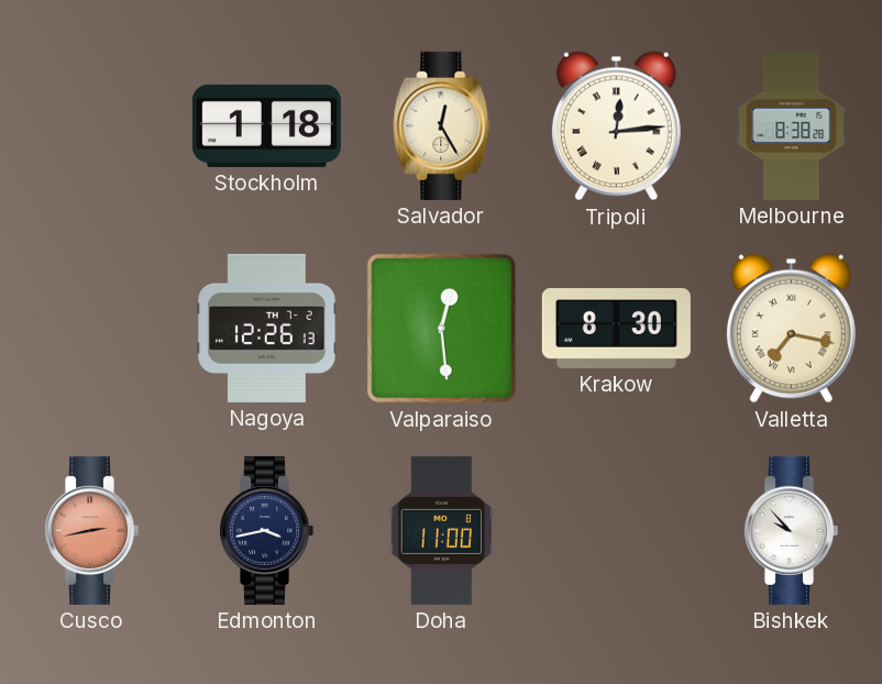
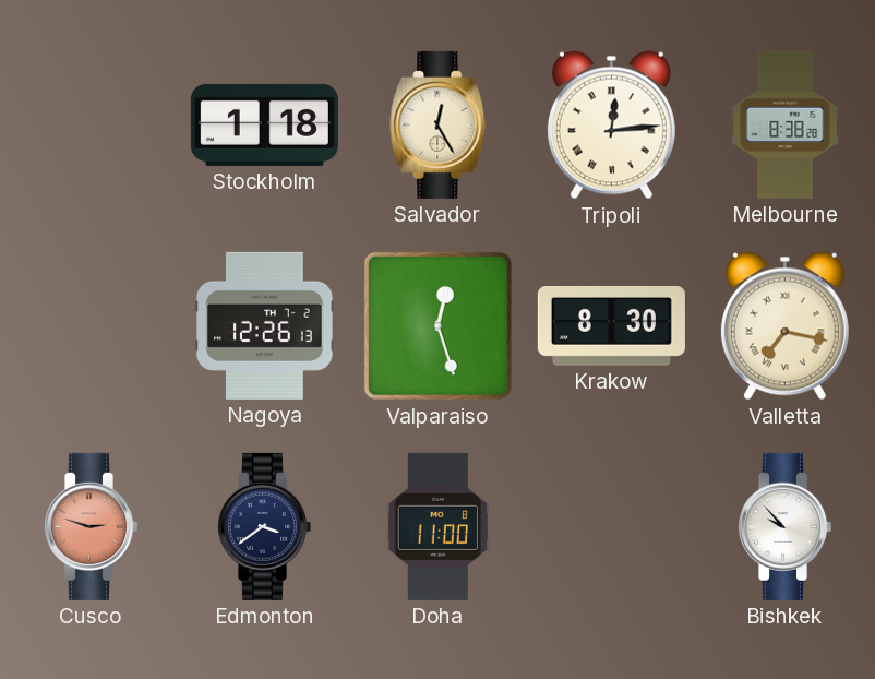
Valparaiso: 12:29 -> 12:27
Cusco: 2:43 -> 2:48
Edmonton: 3:43 -> 3:39
